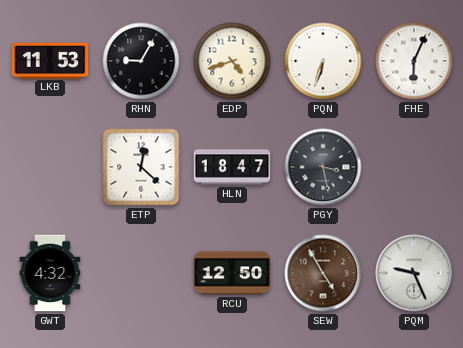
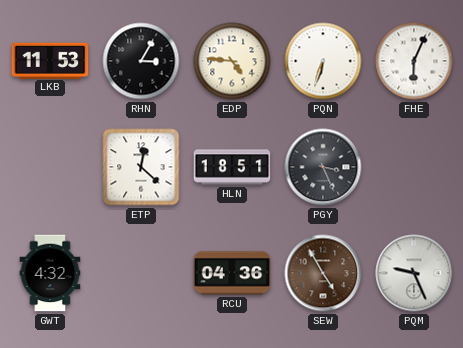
RHN: 9:05 -> 3:05
EDP: 4:42 -> 4:46
HLN: 18:47 -> 18:51
PGY: 3:28 -> 3:26
RCU: 12:50 -> 04:36
